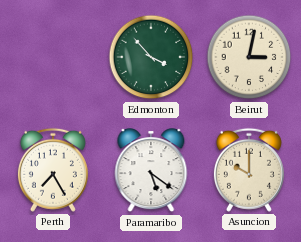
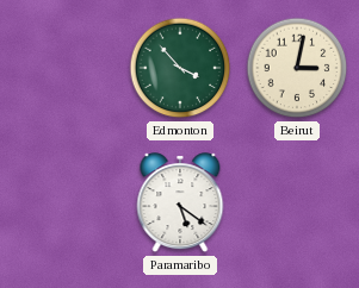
Perth: 7:25 -> none
Asuncion: 10:00 -> none
